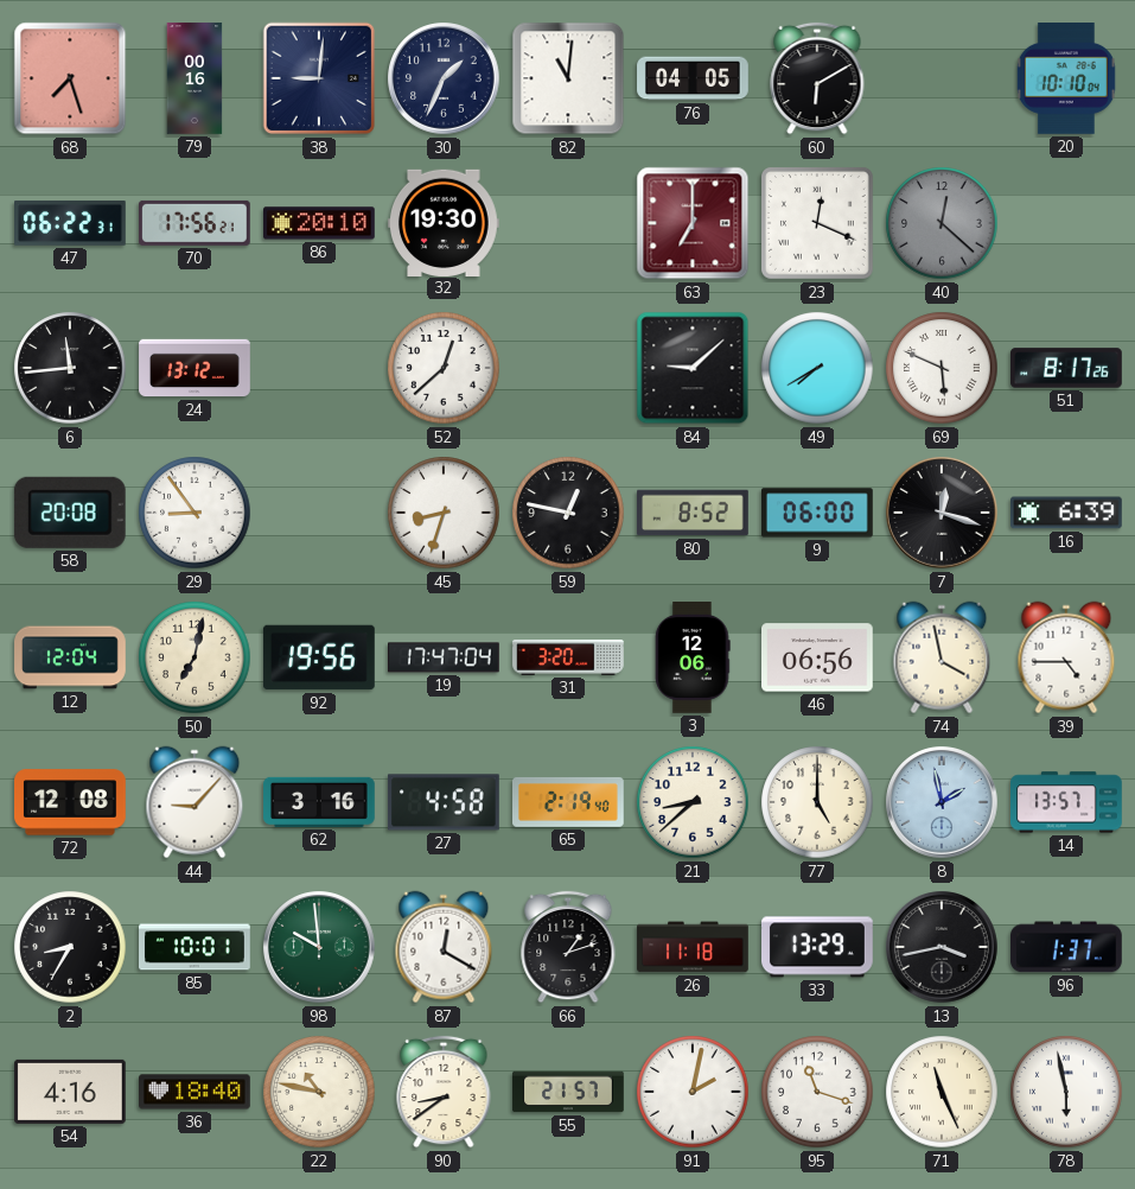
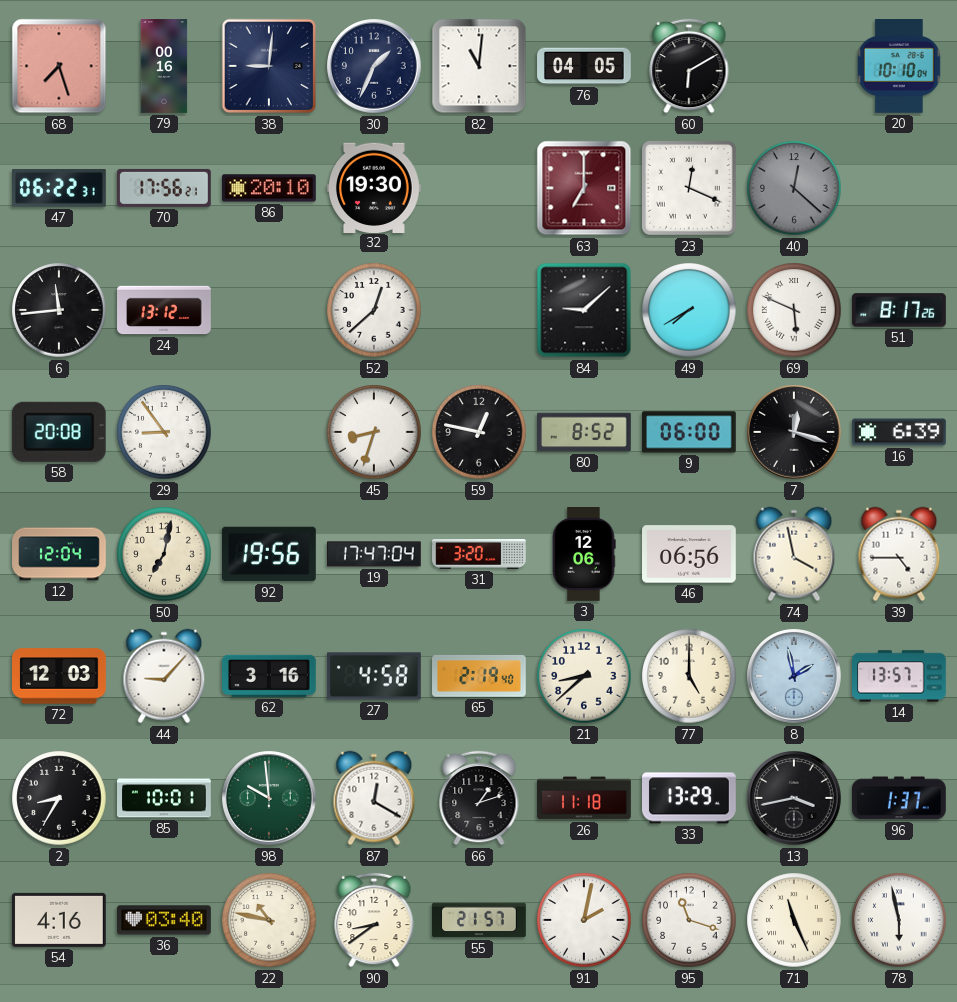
72: 12:08 -> 12:03
36: 18:40 -> 03:40
